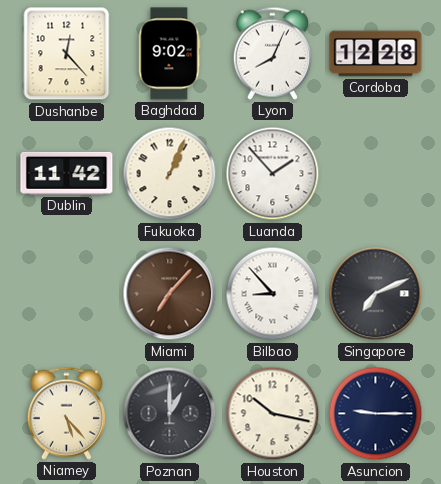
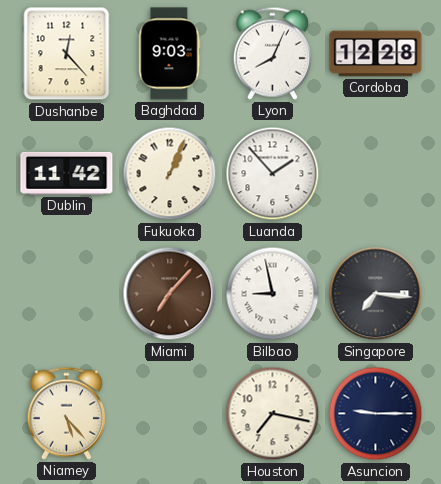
Baghdad: 9:02 -> 9:03
Bilbao: 8:53 -> 8:58
Singapore: 7:11 -> 7:16
Poznan: 1:00 -> none
Houston: 10:17 -> 7:17
